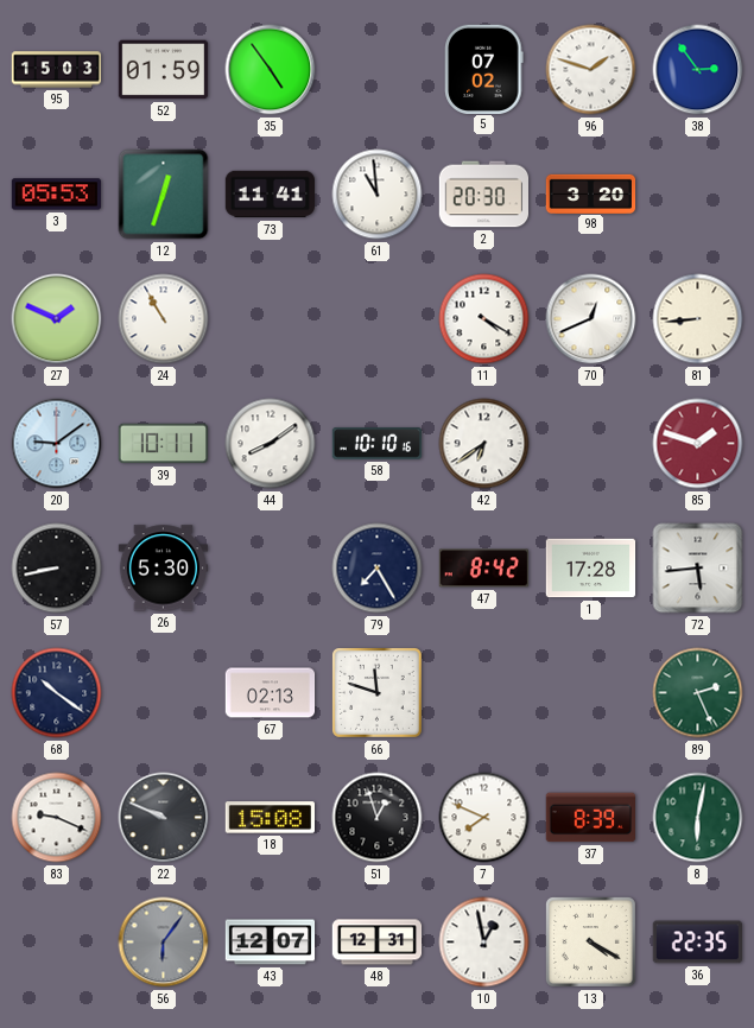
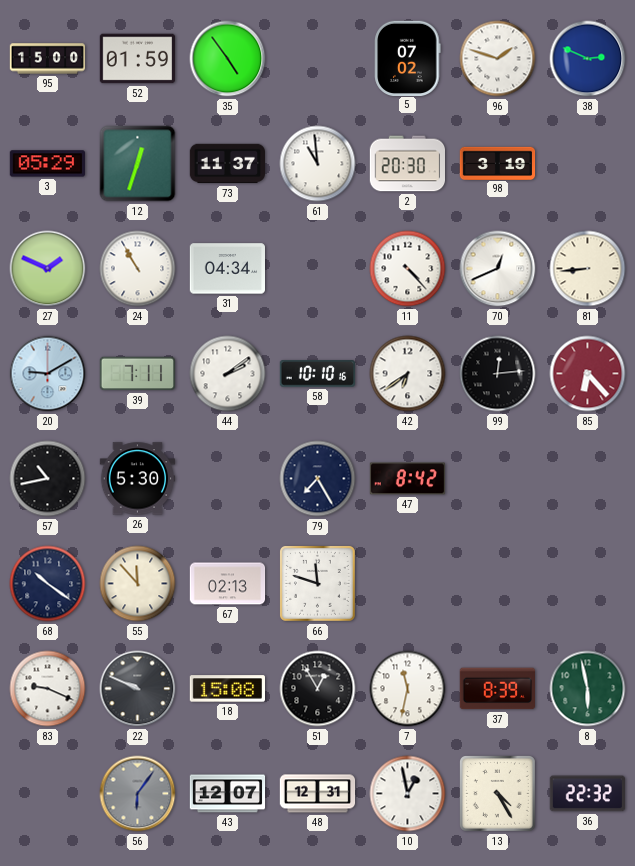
95: 15:03 -> 15:00
38: 2:54 -> 2:49
3: 05:53 -> 05:29
73: 11:41 -> 11:37
98: 3:20 -> 3:19
31: none -> 04:34
11: 4:20 -> 4:23
20: 9:09 -> 9:10
39: 10:11 -> 7:11
44: 8:09 -> 2:09
99: none -> 12:14
85: 1:48 -> 6:23
57: 8:43 -> 10:43
1: 17:28 -> none
72: 5:44 -> none
55: none -> 11:53
89: 2:26 -> none
51: 12:57 -> 12:55
7: 7:49 -> 11:32
8: 6:02 -> 5:58
13: 4:20 -> 4:25
36: 22:35 -> 22:32
